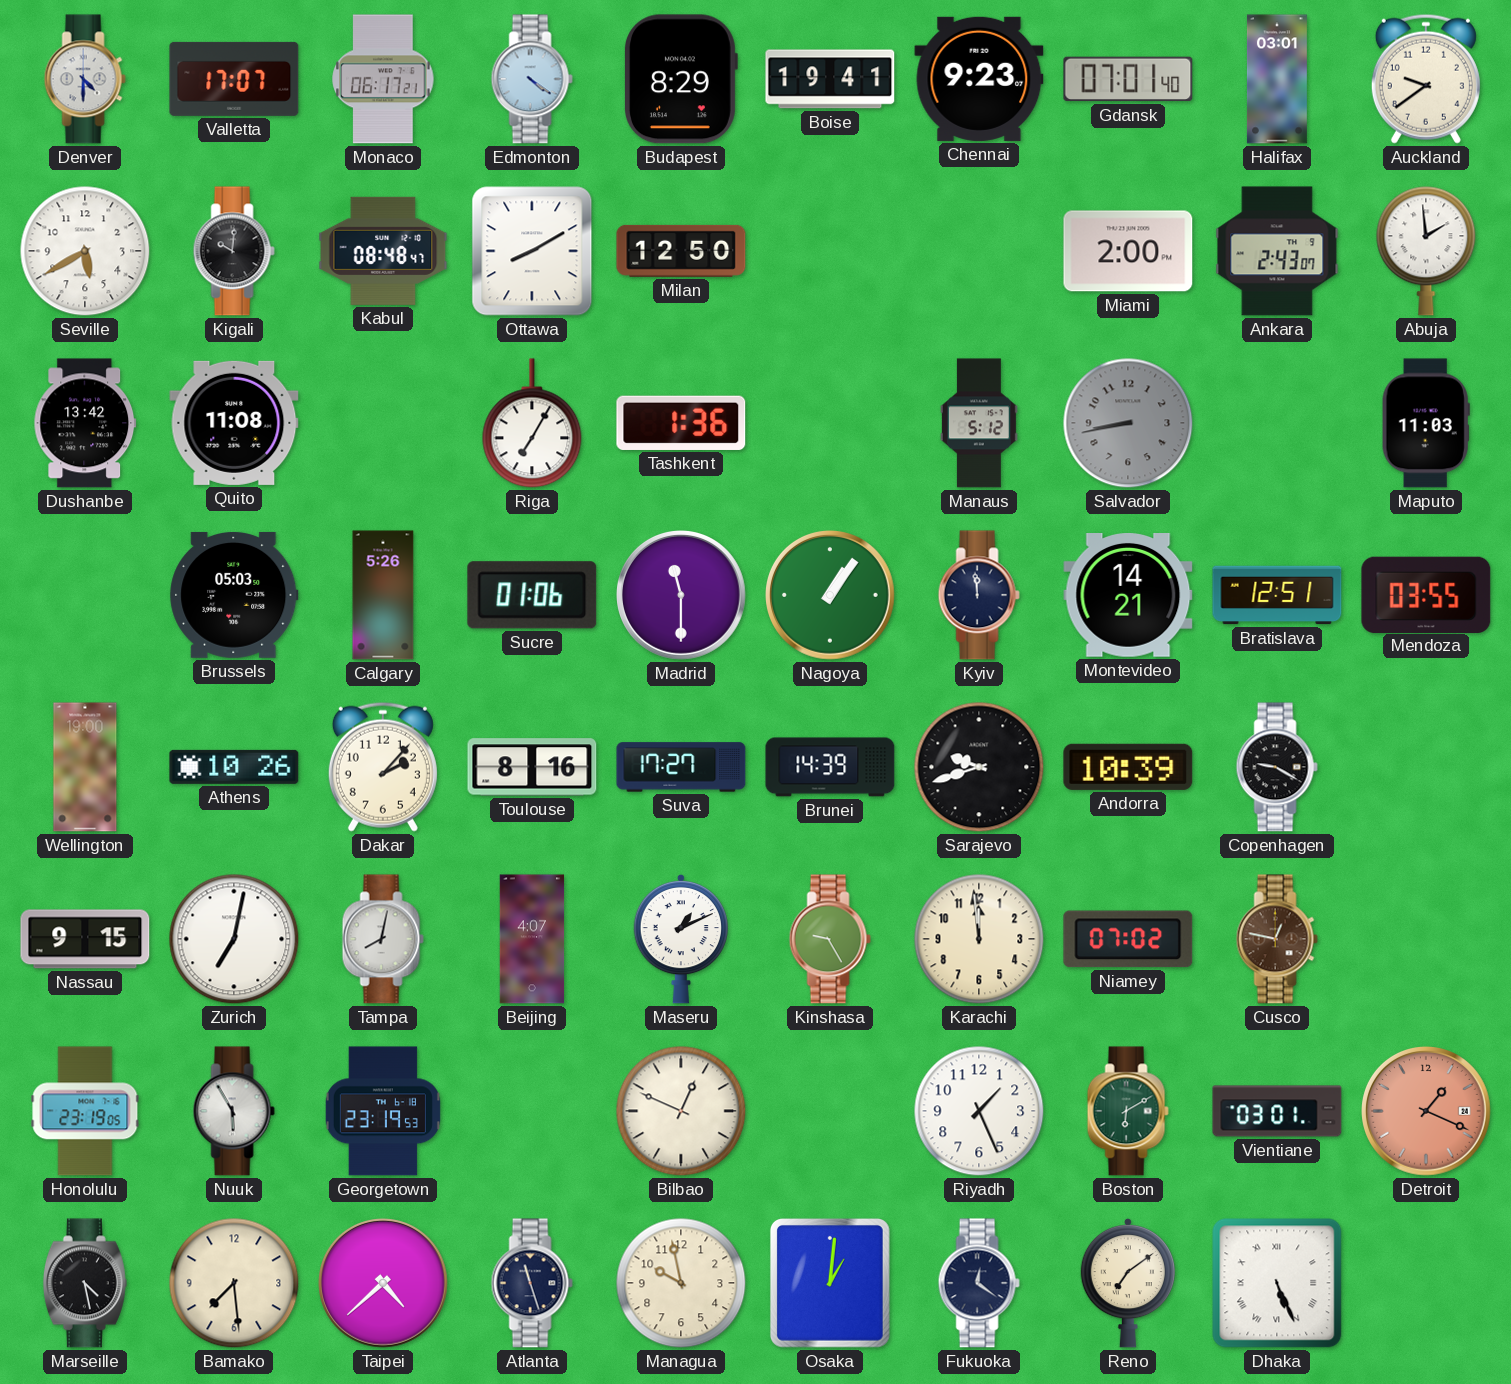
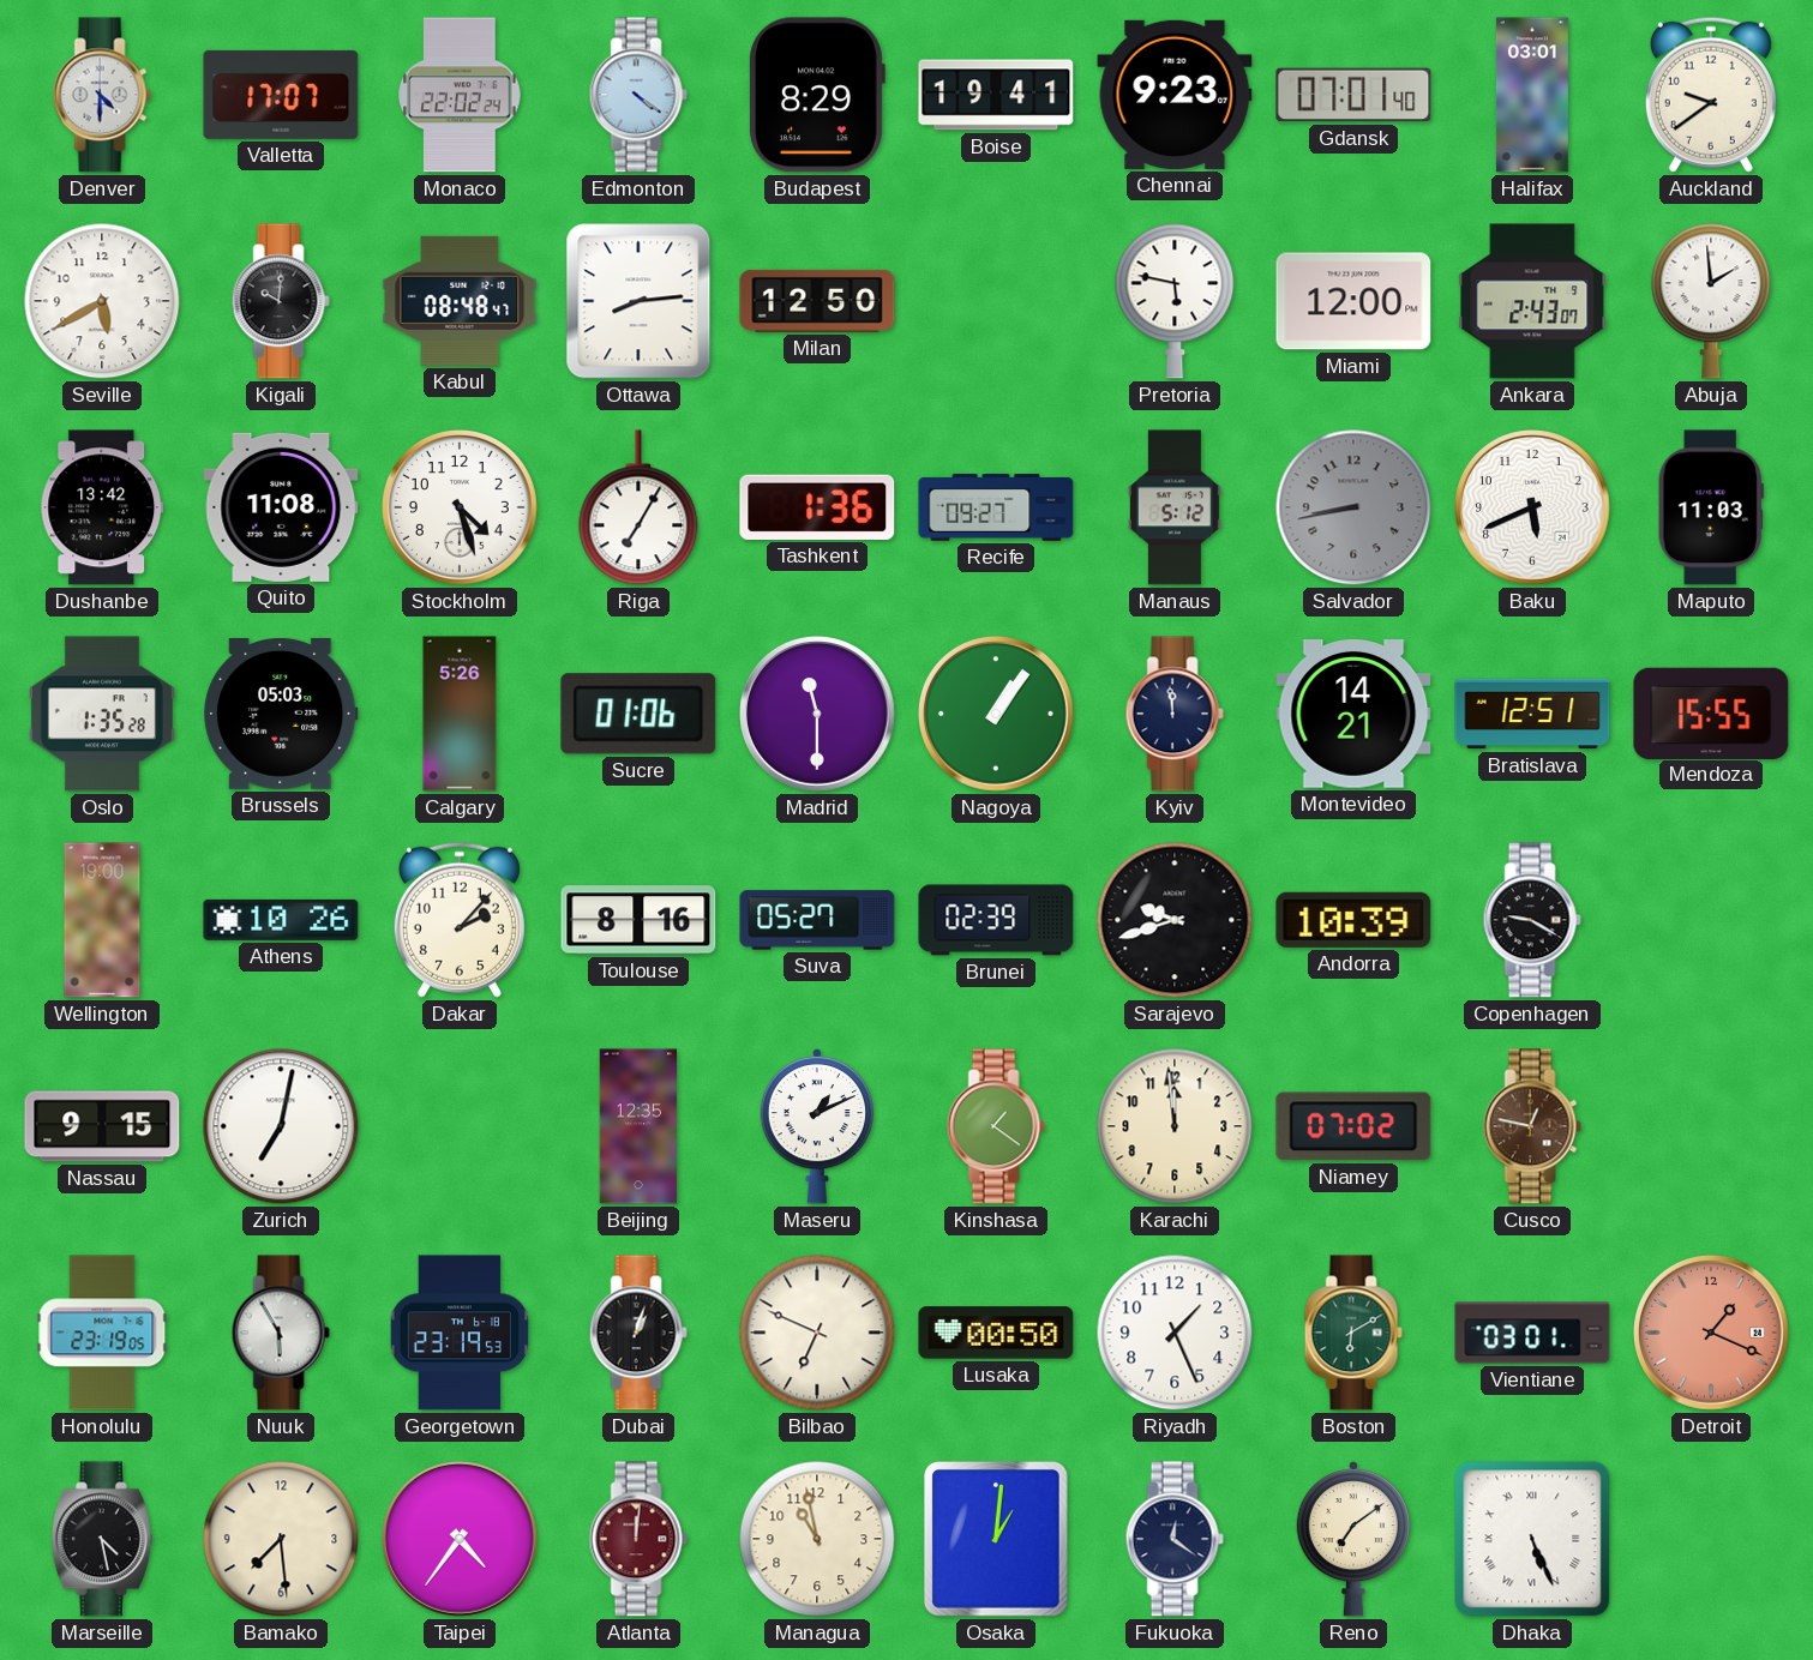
Monaco: 06:17 -> 22:02
Ottawa: 8:10 -> 8:14
Pretoria: none -> 5:47
Miami: 2:00 -> 12:00
Stockholm: none -> 4:27
Recife: none -> 09:27
Baku: none -> 5:41
Oslo: none -> 1:35
Mendoza: 03:55 -> 15:55
Suva: 17:27 -> 05:27
Brunei: 14:39 -> 02:39
Tampa: 8:02 -> none
Beijing: 4:07 -> 12:35
Kinshasa: 9:25 -> 1:21
Dubai: none -> 1:03
Bilbao: 12:49 -> 6:49
Lusaka: none -> 00:50
Taipei: 4:38 -> 4:36
Atlanta: 11:27 -> 12:01
Atlanta dial: navy -> burgundy
Managua: 9:58 -> 10:58
